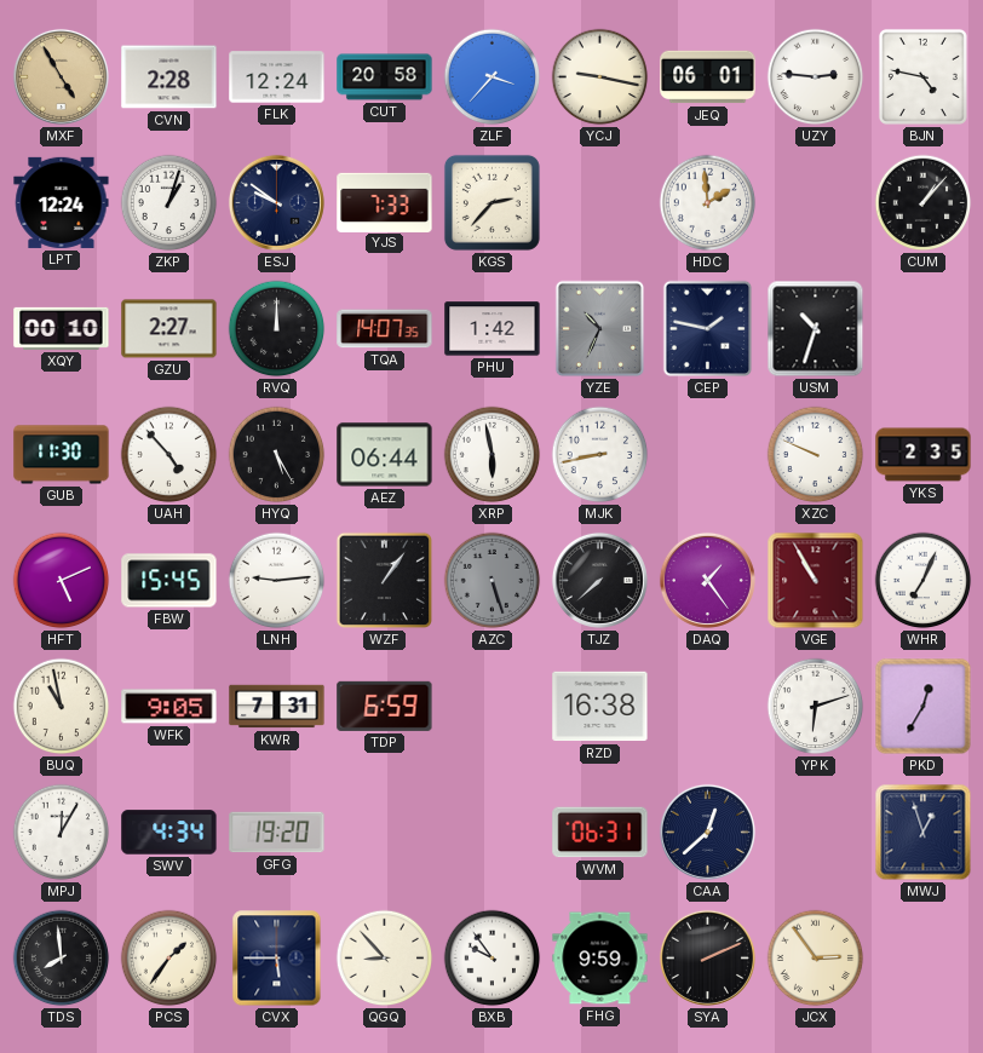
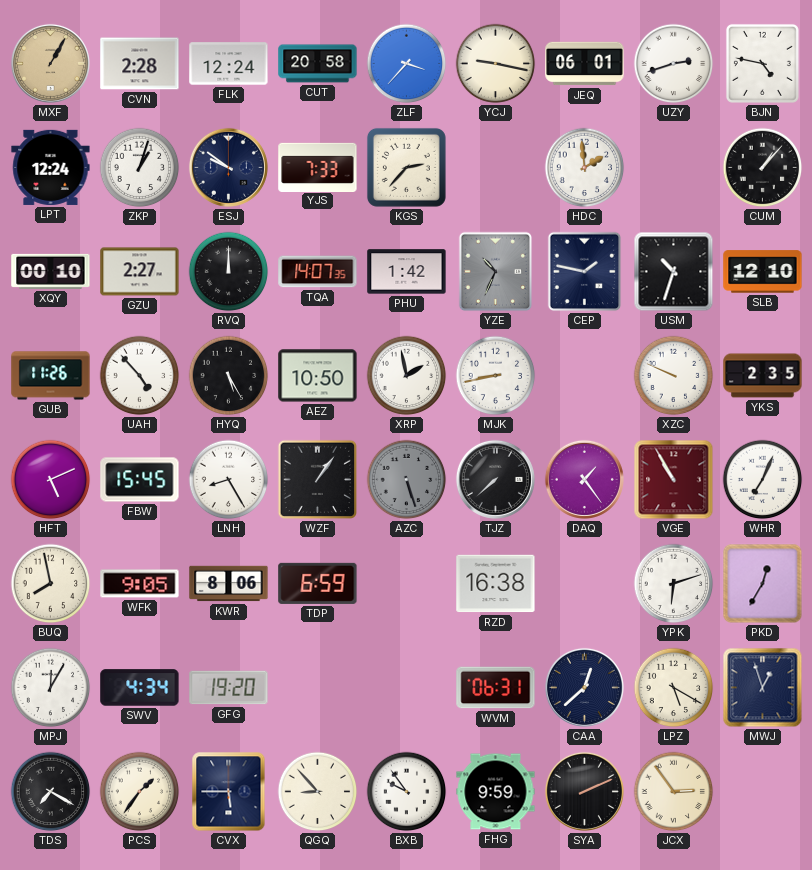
MXF: 4:55 -> 1:05
UZY: 2:46 -> 2:42
SLB: none -> 12:10
GUB: 11:30 -> 11:26
AEZ: 06:44 -> 10:50
XRP: 5:58 -> 1:58
LNH: 9:14 -> 8:25
BUQ: 10:58 -> 7:58
KWR: 7:31 -> 8:06
LPZ: none -> 5:20
TDS: 7:59 -> 7:20
